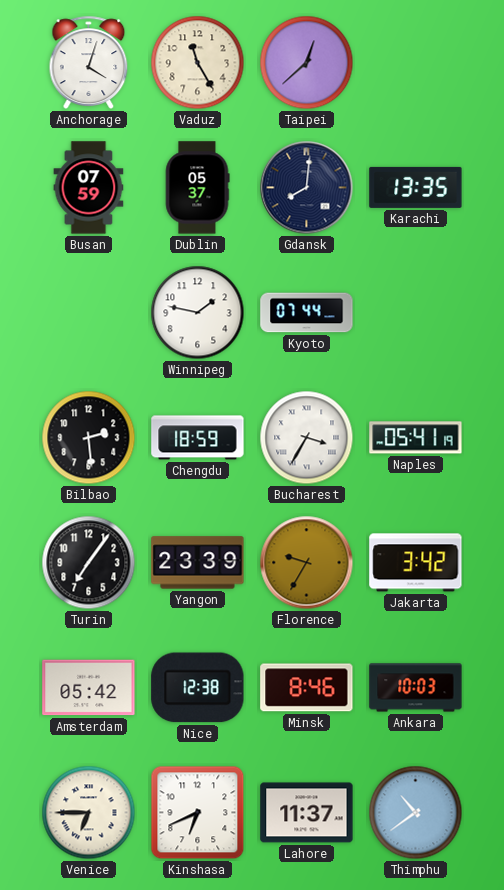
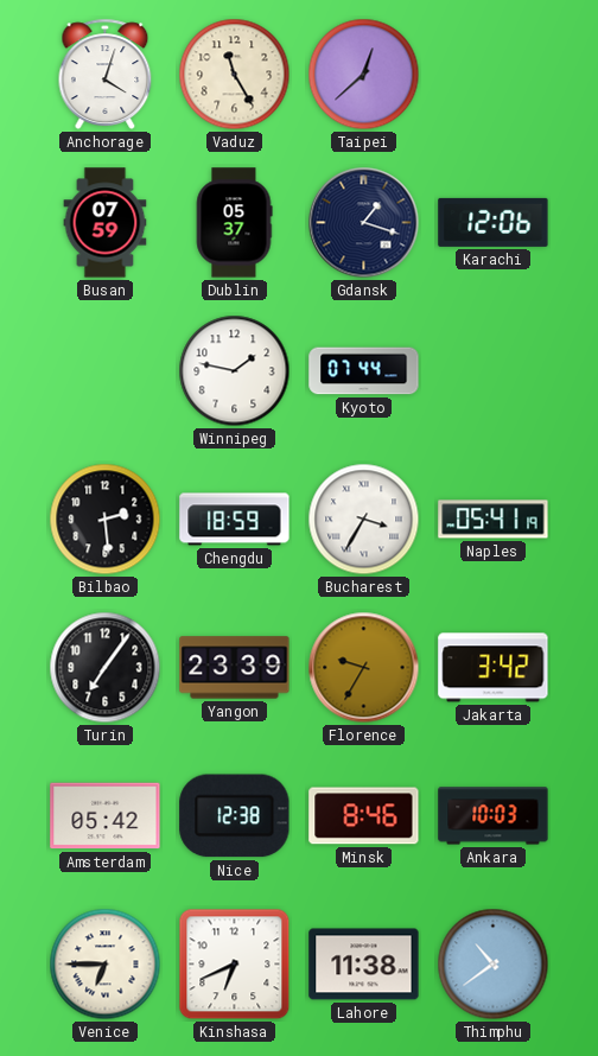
Gdansk: 8:01 -> 1:18
Karachi: 13:35 -> 12:06
Lahore: 11:37 -> 11:38
